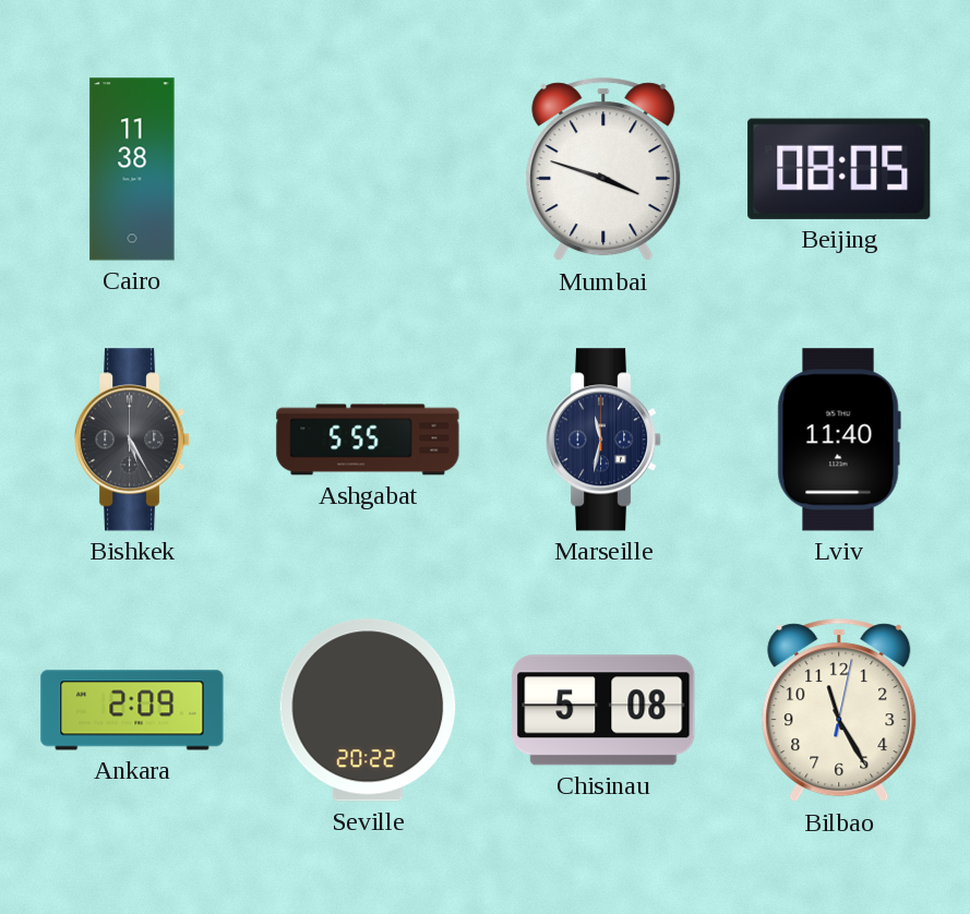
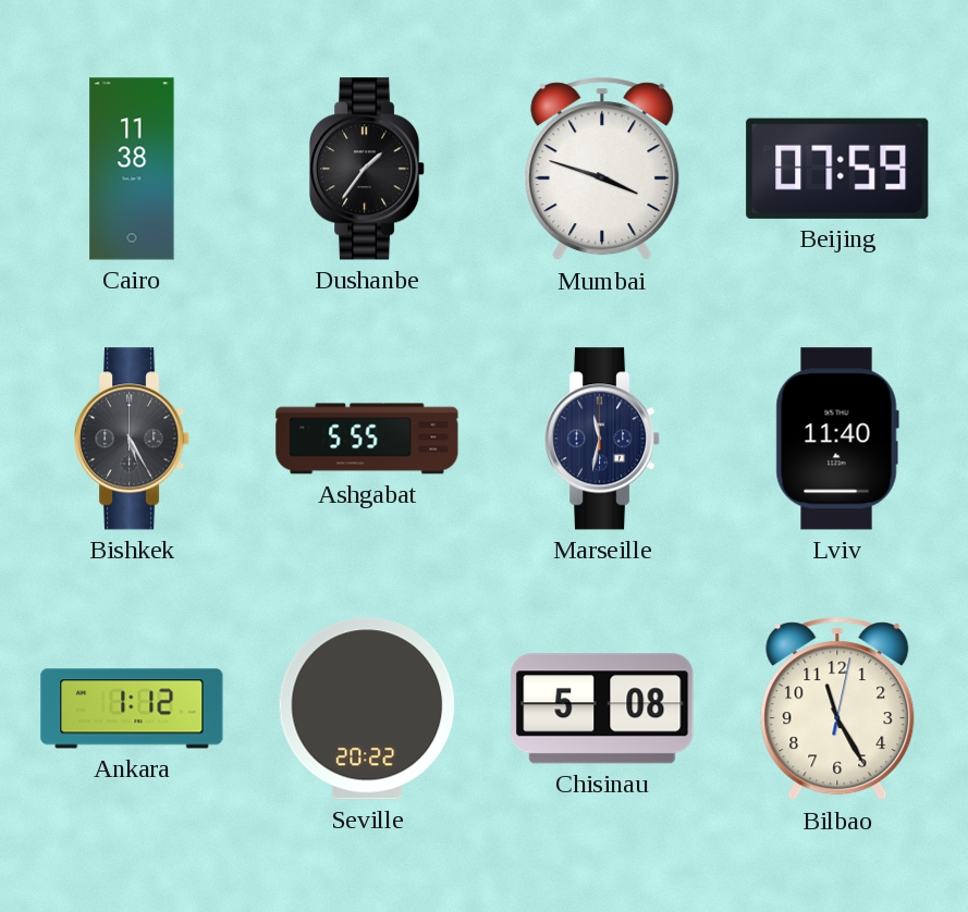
Dushanbe: none -> 1:36
Beijing: 08:05 -> 07:59
Ankara: 2:09 -> 1:12
